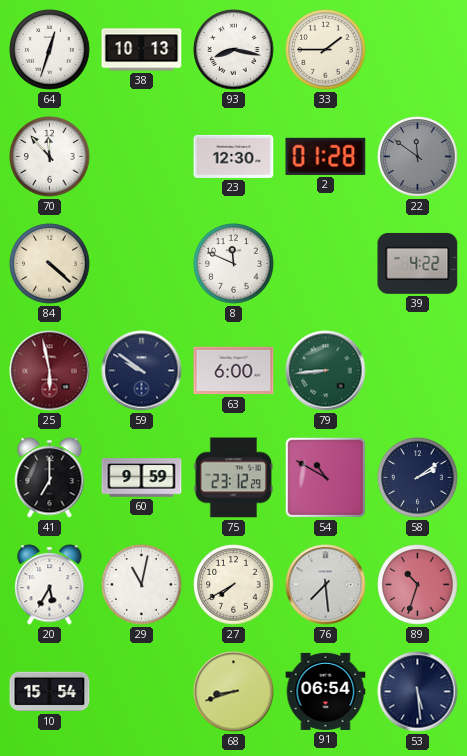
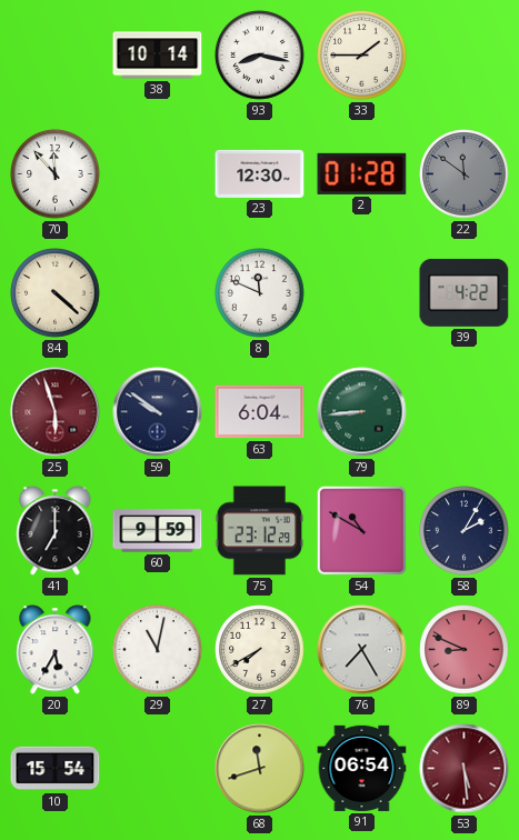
64: 12:33 -> none
38: 10:13 -> 10:14
25: 5:58 -> 5:57
63: 6:00 -> 6:04
58: 2:09 -> 2:05
76: 7:29 -> 7:25
89: 10:33 -> 8:49
68: 8:42 -> 11:42
53 dial: navy -> burgundy
